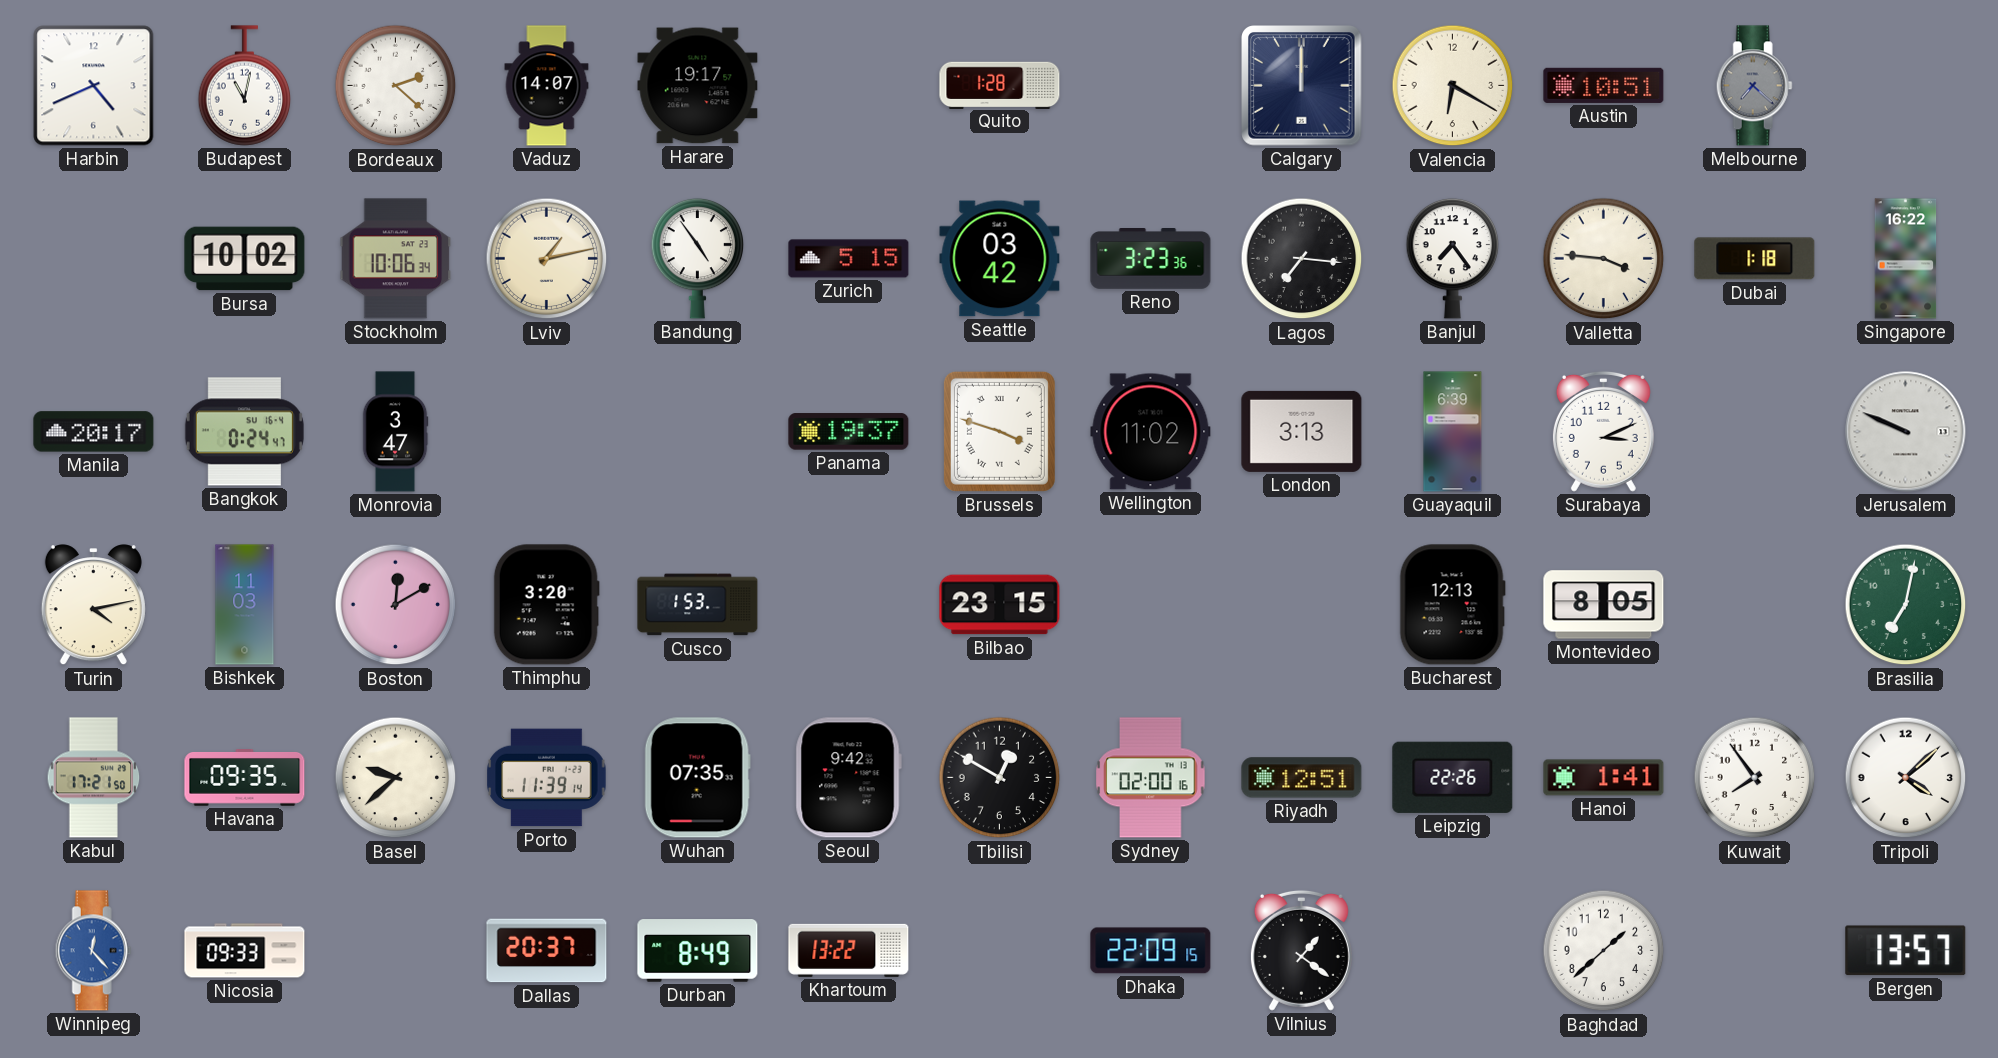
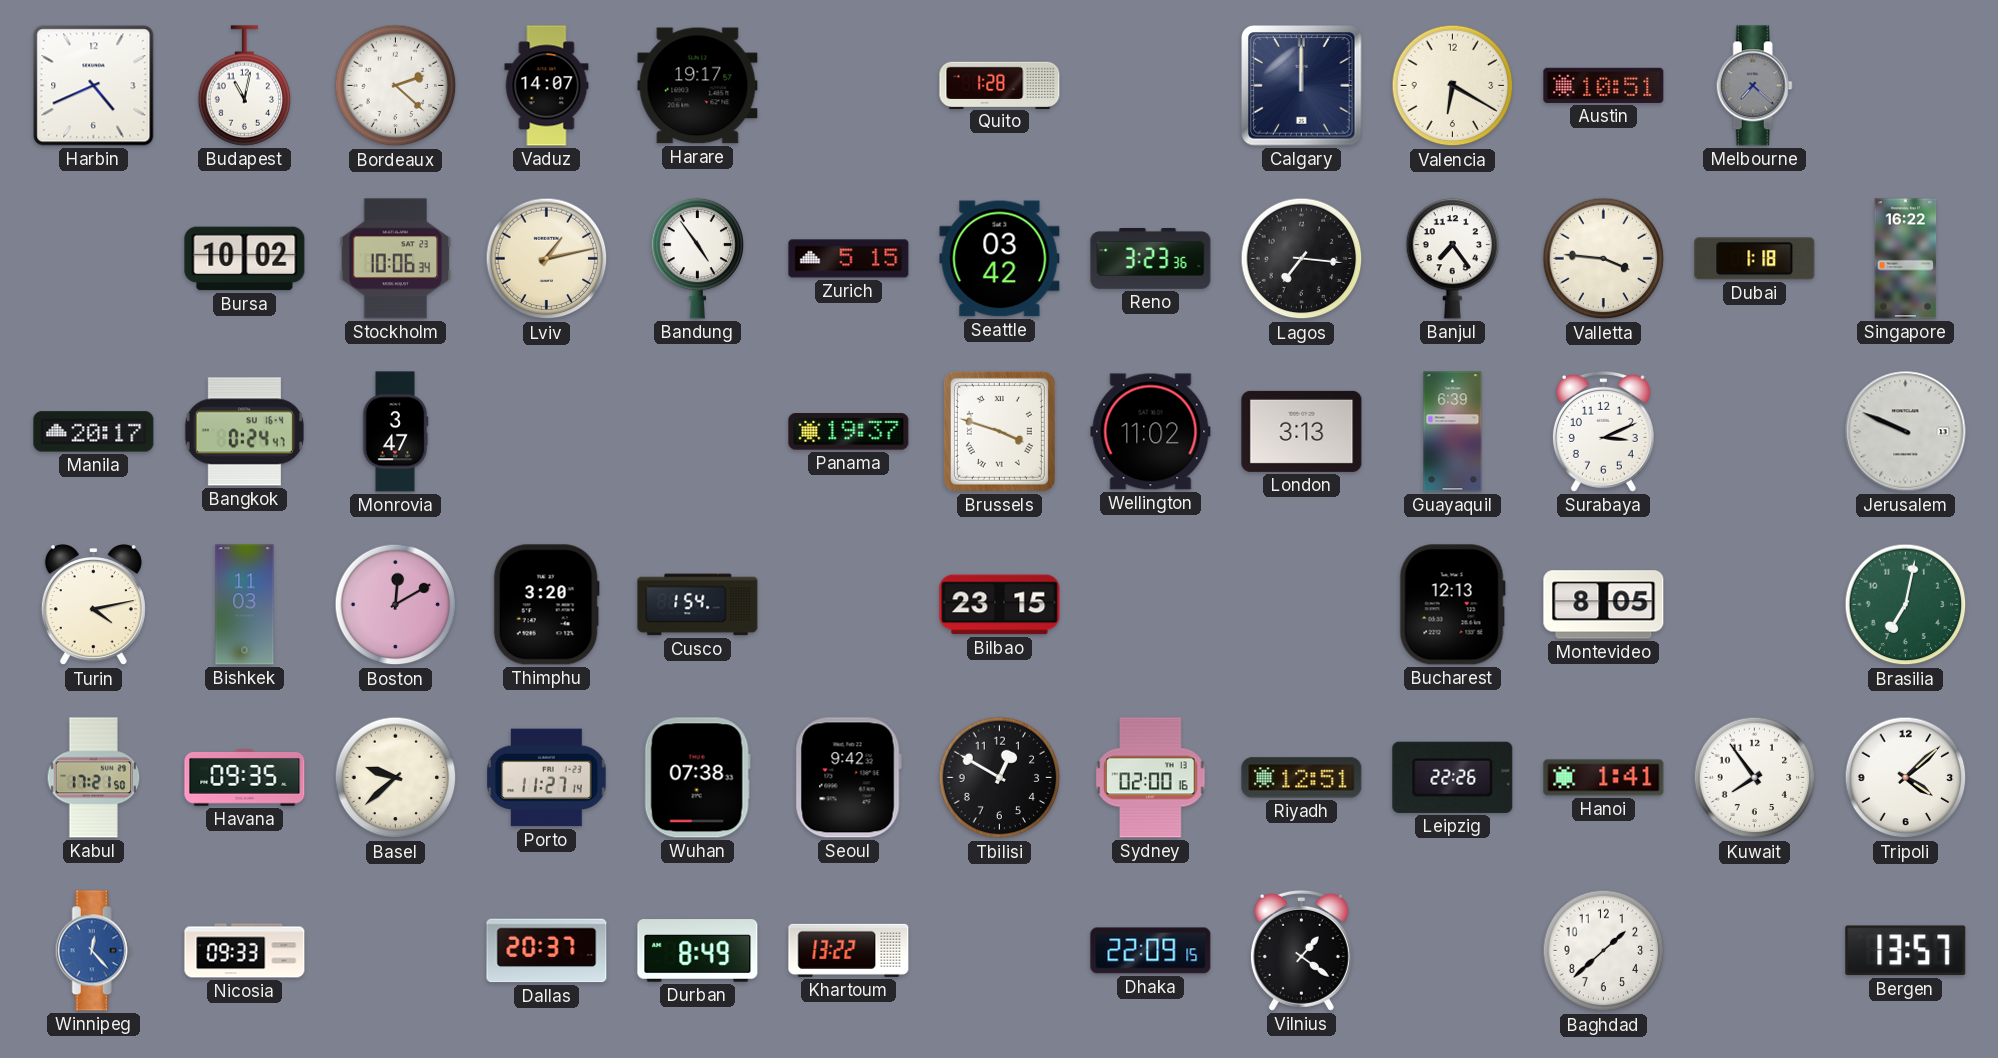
Cusco: 1:53 -> 1:54
Porto: 11:39 -> 11:27
Wuhan: 07:35 -> 07:38
